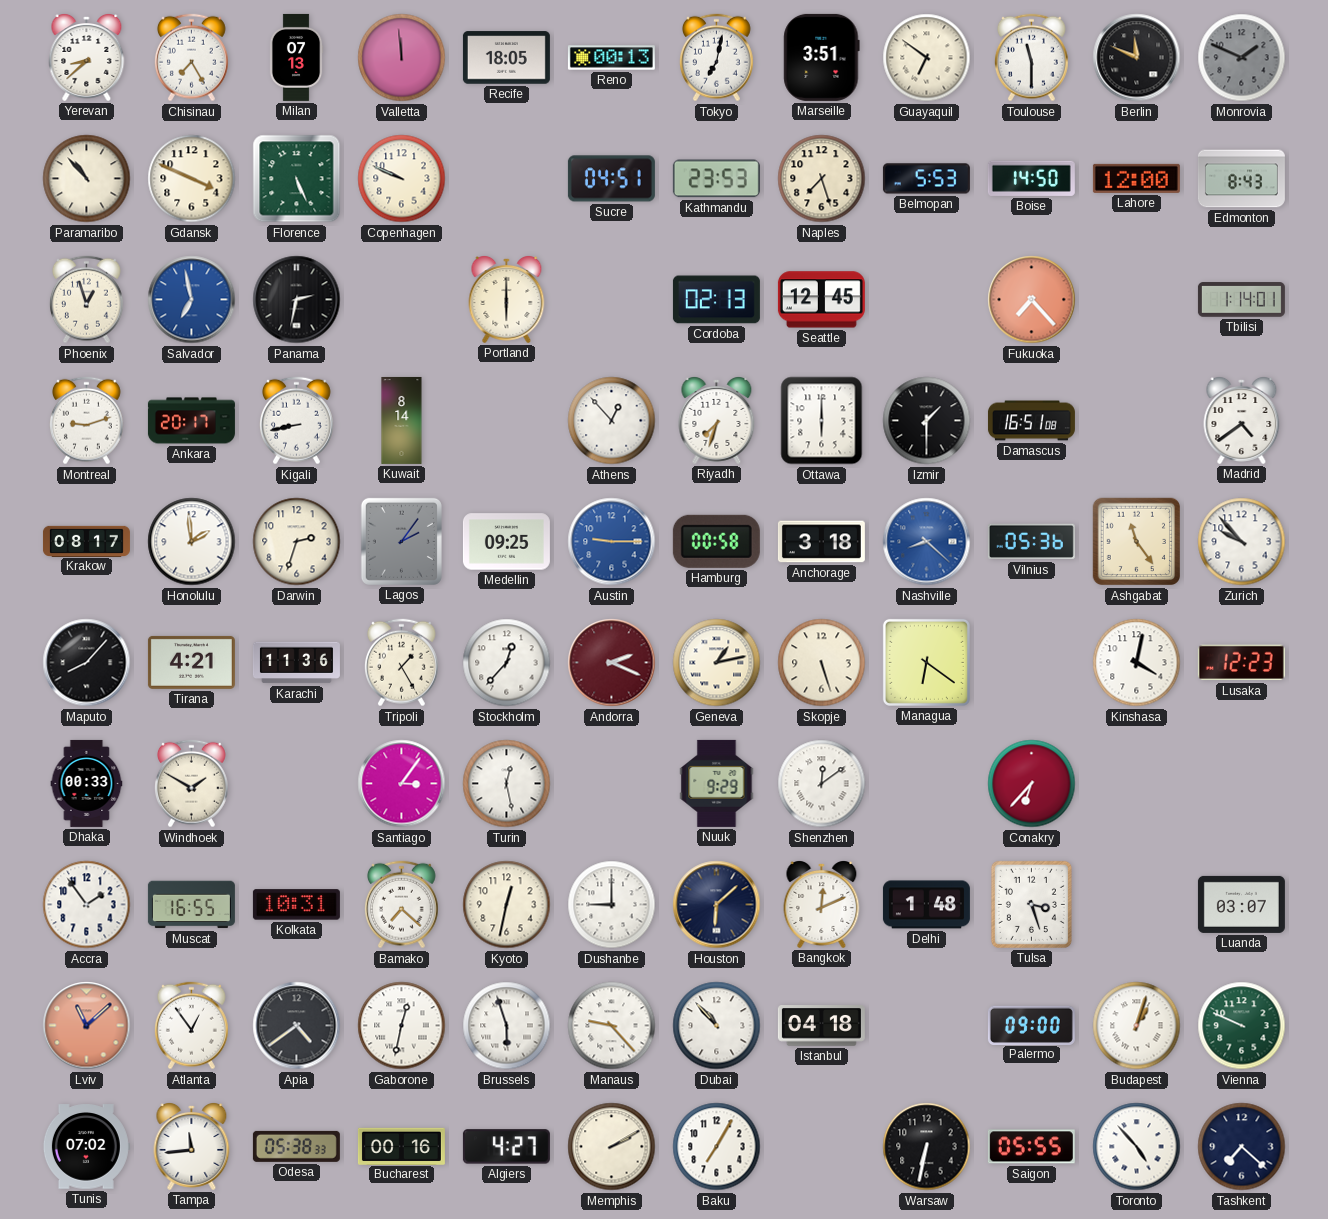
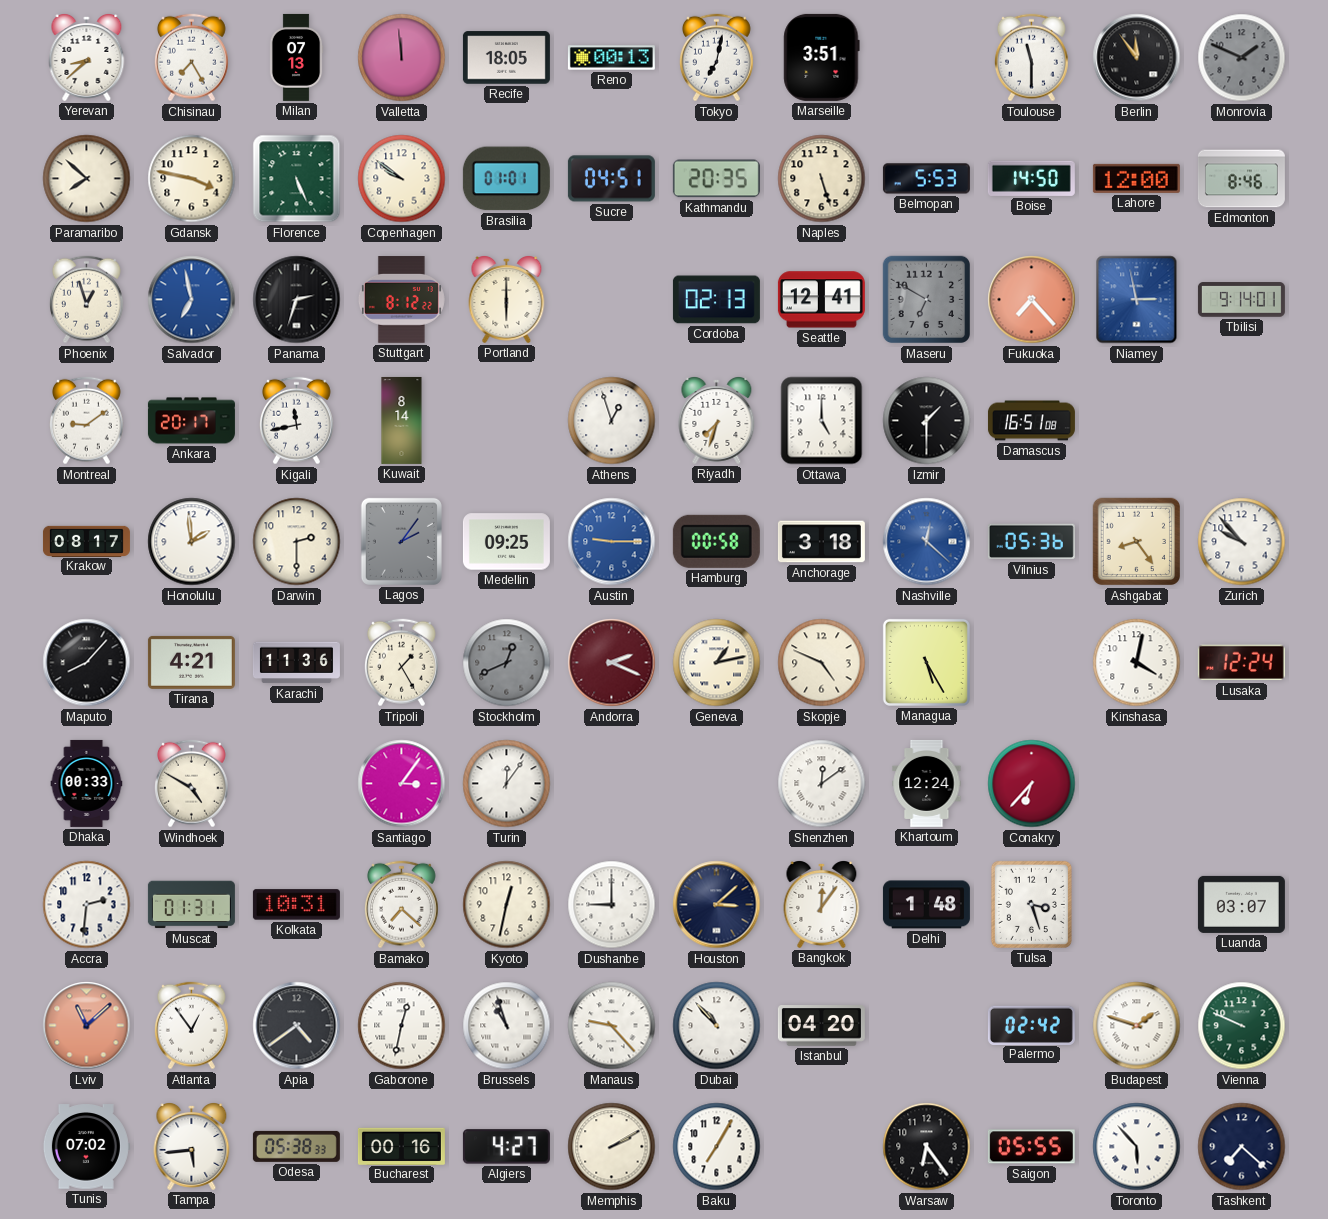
Guayaquil: 6:51 -> none
Berlin: 11:49 -> 11:54
Paramaribo: 10:53 -> 7:52
Gdansk: 3:49 -> 3:47
Copenhagen: 9:49 -> 9:51
Brasilia: none -> 01:01
Kathmandu: 23:53 -> 20:35
Naples: 7:27 -> 5:27
Edmonton: 8:43 -> 8:46
Panama: 2:32 -> 2:33
Stuttgart: none -> 8:12
Seattle: 12:45 -> 12:41
Maseru: none -> 6:50
Niamey: none -> 2:58
Tbilisi: 1:14 -> 9:14
Montreal: 9:12 -> 9:09
Kigali: 8:43 -> 11:43
Athens: 12:53 -> 12:57
Ottawa: 6:00 -> 5:00
Madrid: 4:39 -> none
Darwin: 2:33 -> 2:30
Nashville: 8:22 -> 12:22
Ashgabat: 11:24 -> 8:24
Stockholm: 12:37 -> 12:41
Stockholm dial: white -> grey
Skopje: 5:27 -> 4:49
Managua: 6:21 -> 5:25
Lusaka: 12:23 -> 12:24
Windhoek: 1:50 -> 4:50
Turin: 12:28 -> 12:06
Nuuk: 9:29 -> none
Khartoum: none -> 12:24
Accra: 1:54 -> 2:31
Muscat: 16:55 -> 01:31
Houston: 6:08 -> 3:08
Bangkok: 12:11 -> 12:06
Brussels: 5:57 -> 10:57
Istanbul: 04:18 -> 04:20
Palermo: 09:00 -> 02:42
Budapest: 1:03 -> 1:48
Tampa: 11:44 -> 5:44
Warsaw: 6:32 -> 6:24
Toronto: 4:53 -> 5:53
